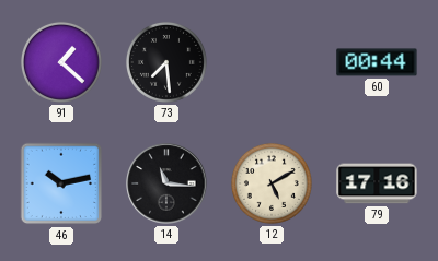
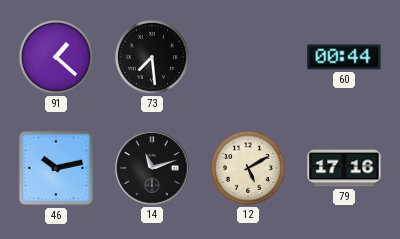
14: 11:16 -> 11:12
